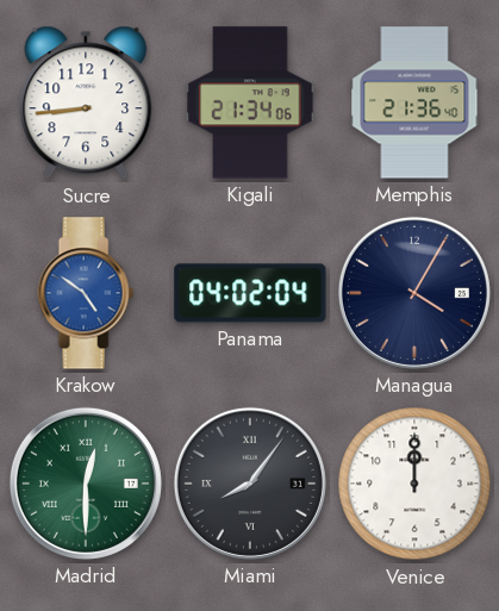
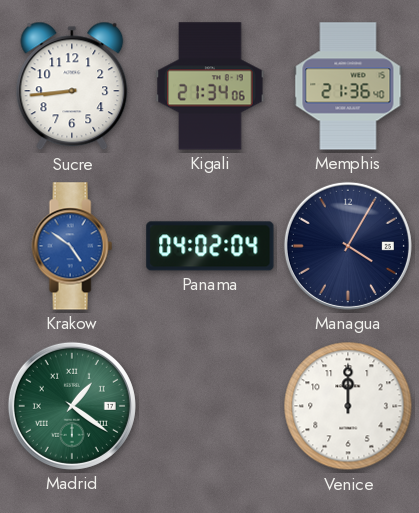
Madrid: 12:30 -> 1:21
Miami: 8:06 -> none
